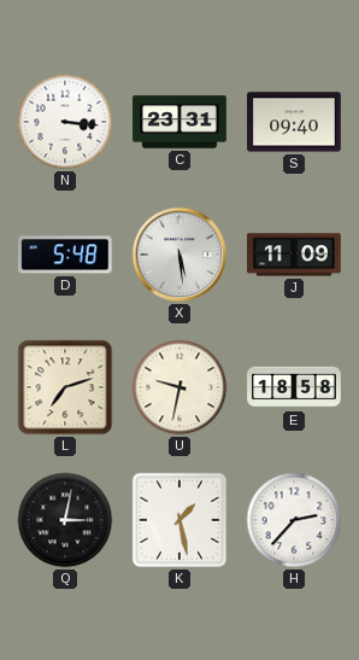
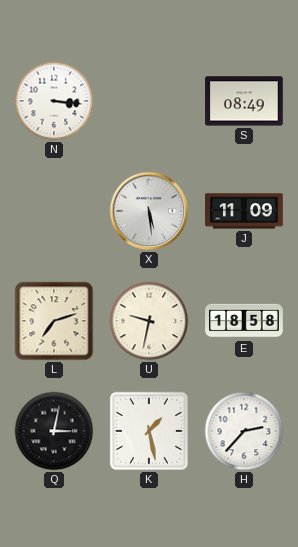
C: 23:31 -> none
S: 09:40 -> 08:49
D: 5:48 -> none
